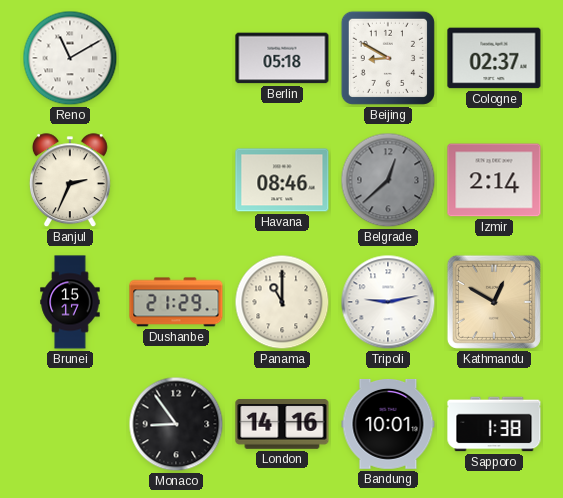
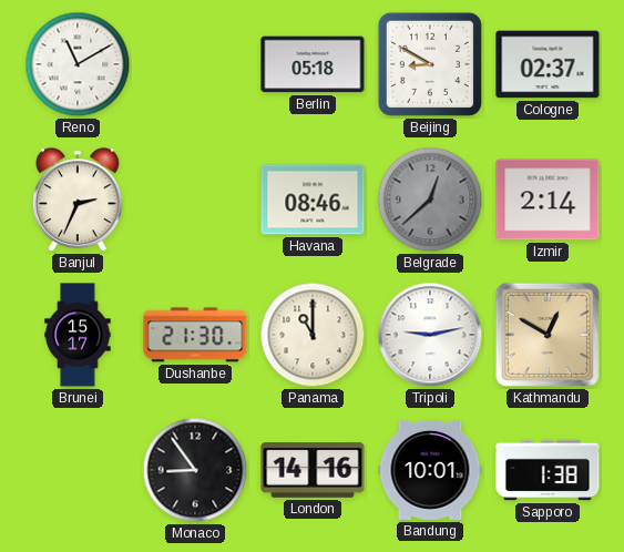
Dushanbe: 21:29 -> 21:30
